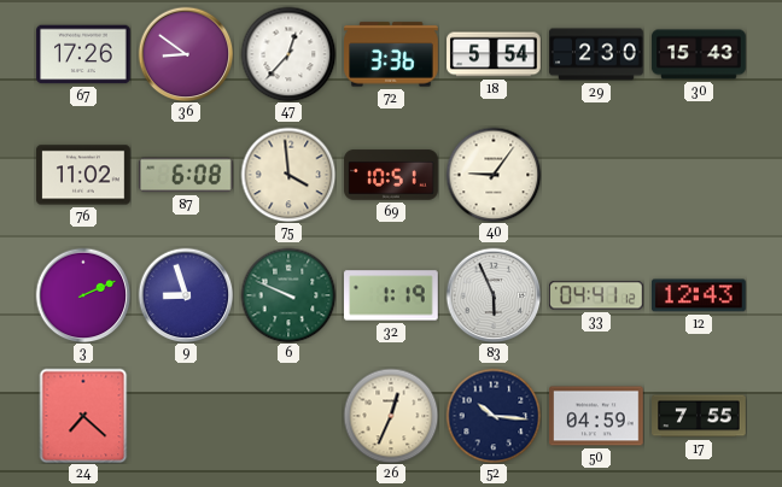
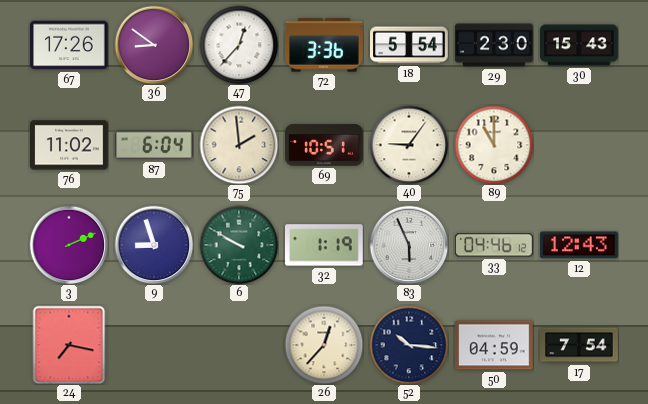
87: 6:08 -> 6:04
75: 3:59 -> 1:59
89: none -> 11:00
6: 9:49 -> 9:50
33: 04:41 -> 04:46
24: 7:22 -> 7:17
26: 12:34 -> 12:37
17: 7:55 -> 7:54
